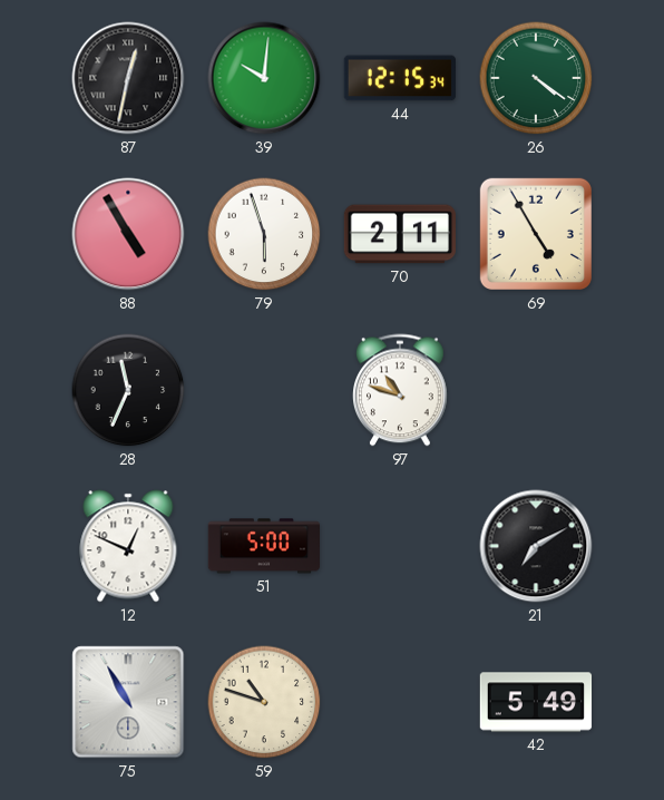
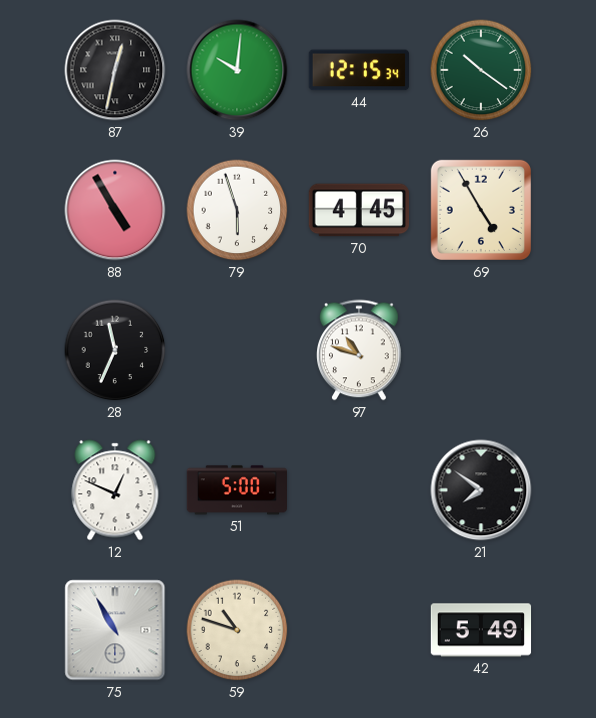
26: 4:21 -> 10:21
70: 2:11 -> 4:45
21: 7:10 -> 7:51
